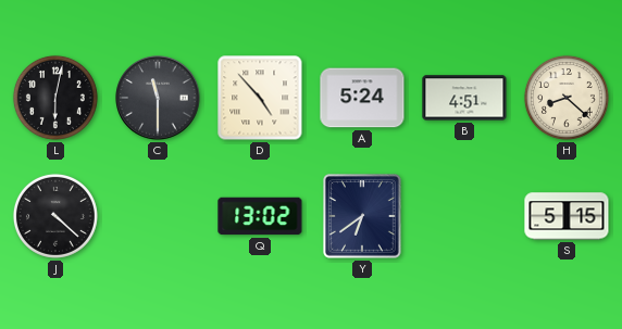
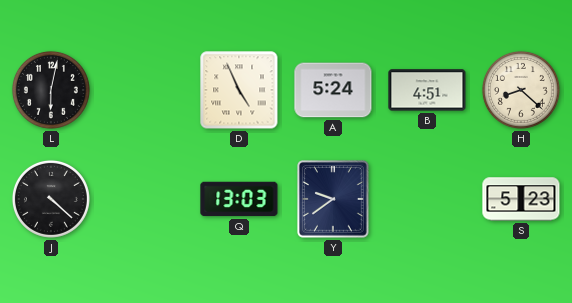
C: 11:30 -> none
D: 4:53 -> 4:56
Q: 13:02 -> 13:03
Y: 6:39 -> 9:39
S: 5:15 -> 5:23
